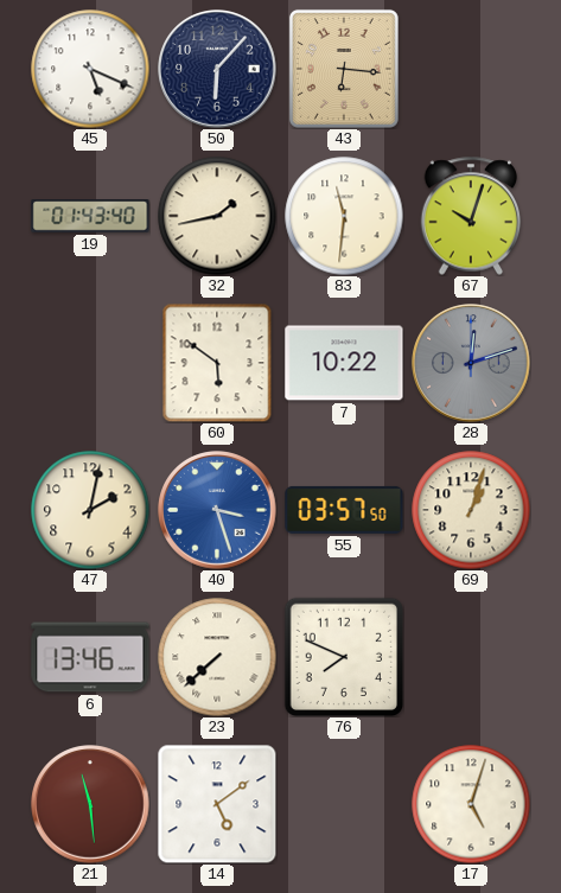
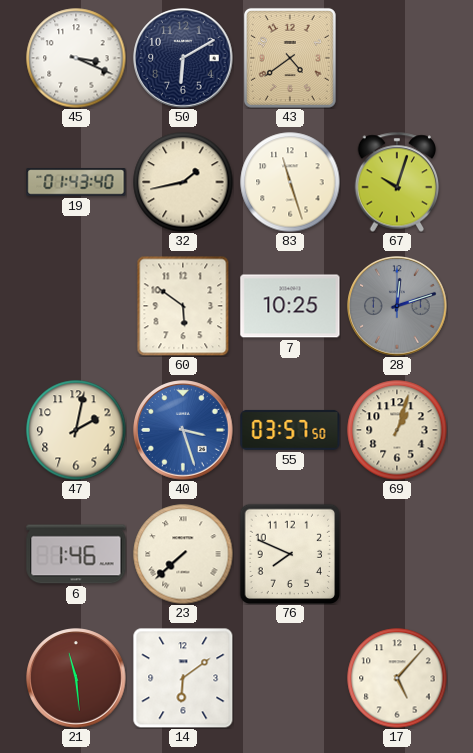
45: 5:19 -> 3:19
50: 6:07 -> 6:10
43: 6:16 -> 4:39
83: 11:31 -> 11:27
7: 10:22 -> 10:25
6: 13:46 -> 1:46
14: 5:09 -> 6:09
17: 5:03 -> 5:07
